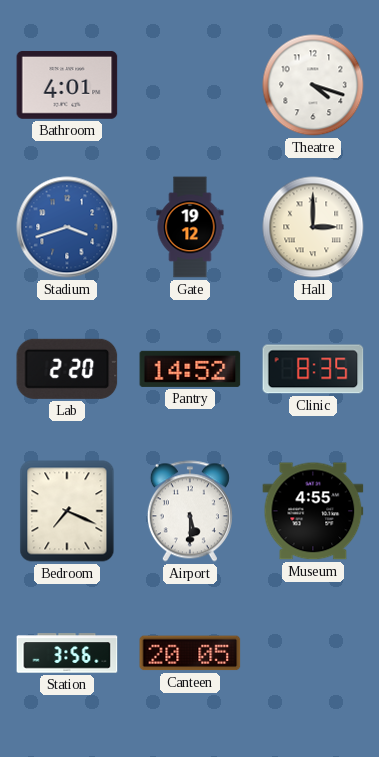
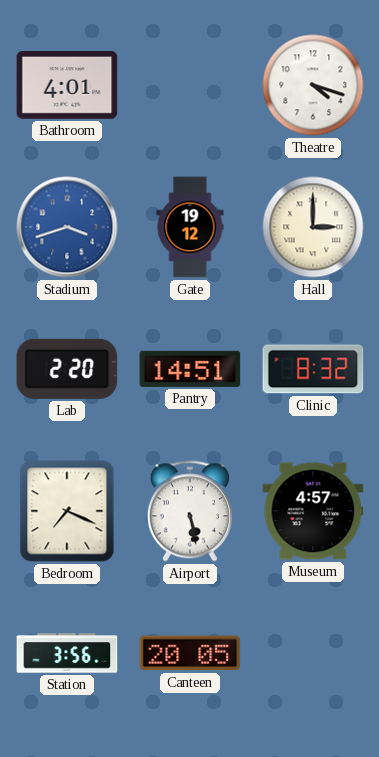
Pantry: 14:52 -> 14:51
Clinic: 8:35 -> 8:32
Airport: 5:30 -> 5:28
Museum: 4:55 -> 4:57
